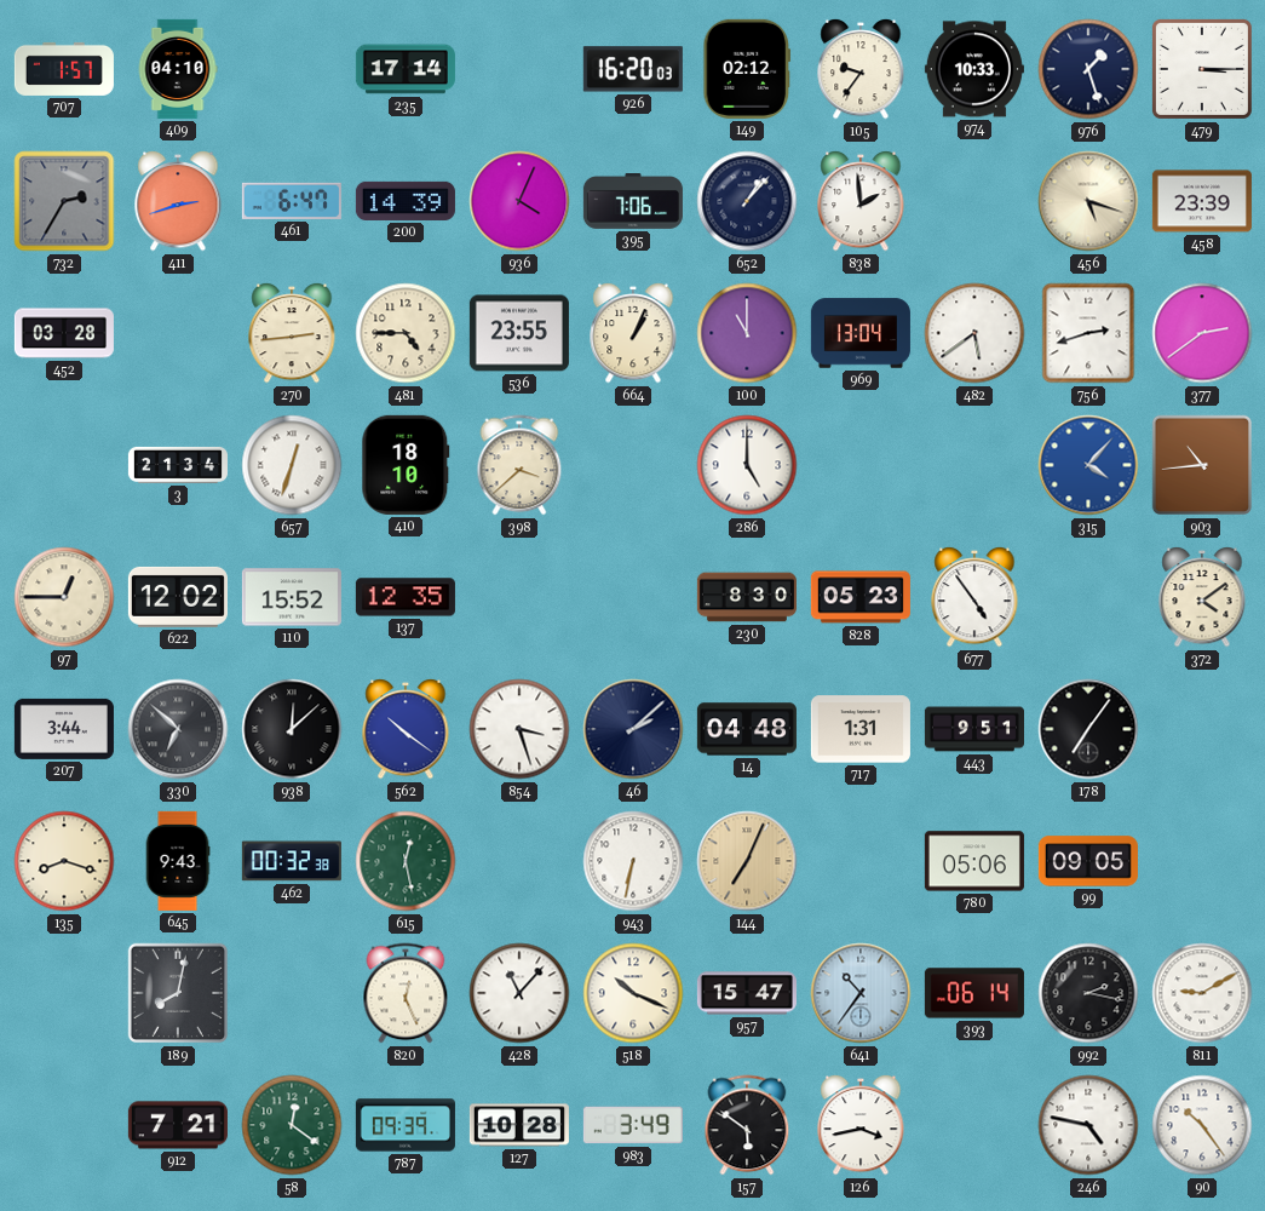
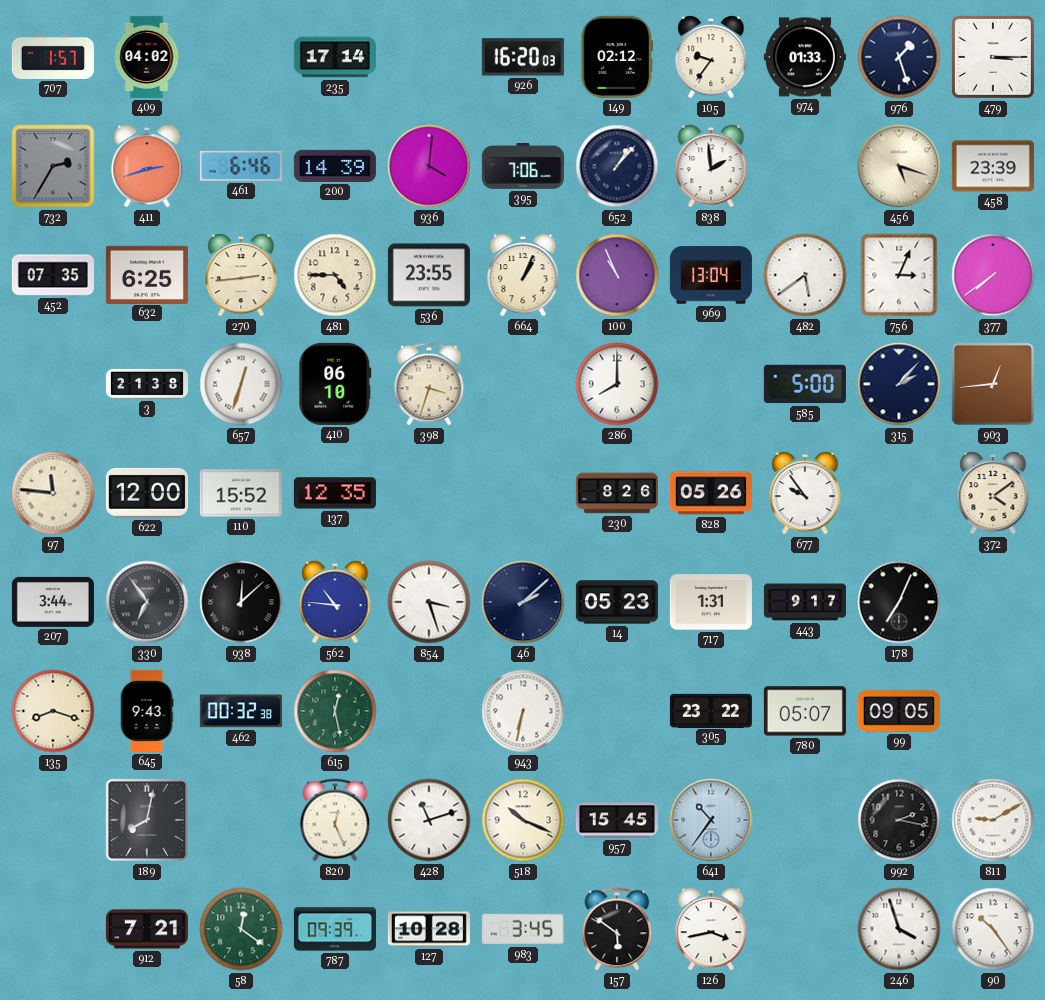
409: 04:10 -> 04:02
974: 10:33 -> 01:33
461: 6:47 -> 6:46
936: 4:04 -> 4:01
452: 03:28 -> 07:35
632: none -> 6:25
100: 11:00 -> 10:56
756: 2:42 -> 3:04
377: 2:39 -> 7:39
3: 21:34 -> 21:38
410: 18:10 -> 06:10
398: 3:38 -> 3:33
286: 5:00 -> 8:00
585: none -> 5:00
315: 4:07 -> 2:07
315 dial: blue -> navy
903: 10:44 -> 12:44
97: 12:45 -> 11:46
622: 12:02 -> 12:00
230: 8:30 -> 8:26
828: 05:23 -> 05:26
677: 4:54 -> 9:54
330: 6:52 -> 6:54
562: 10:21 -> 10:46
14: 04:48 -> 05:23
443: 9:51 -> 9:17
178: 7:06 -> 7:04
144: 7:04 -> none
305: none -> 23:22
780: 05:06 -> 05:07
428: 11:07 -> 11:12
957: 15:47 -> 15:45
393: 06:14 -> none
983: 3:49 -> 3:45
246: 4:47 -> 3:57
